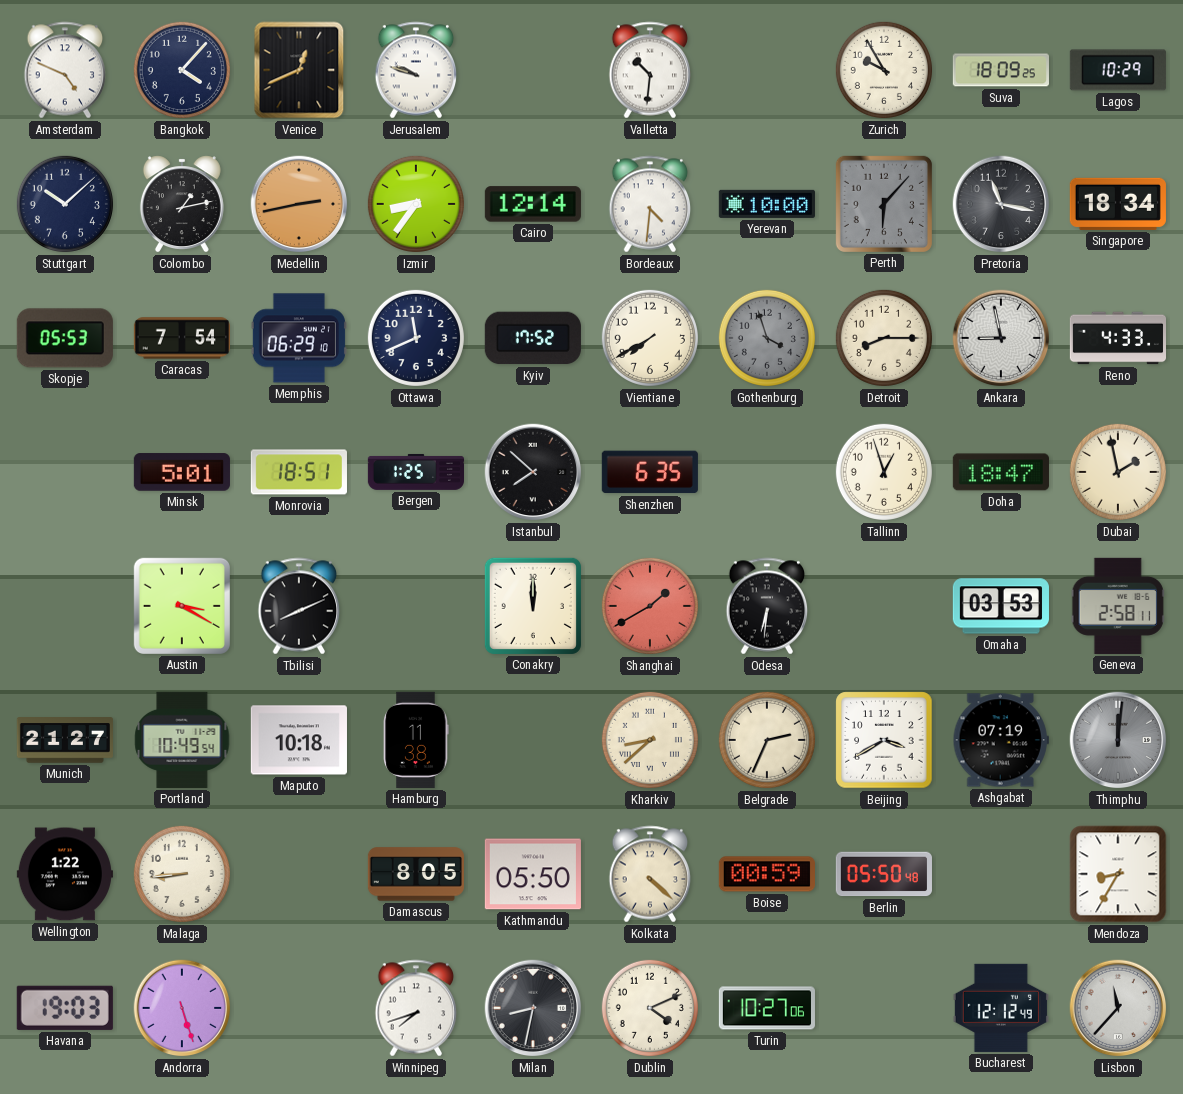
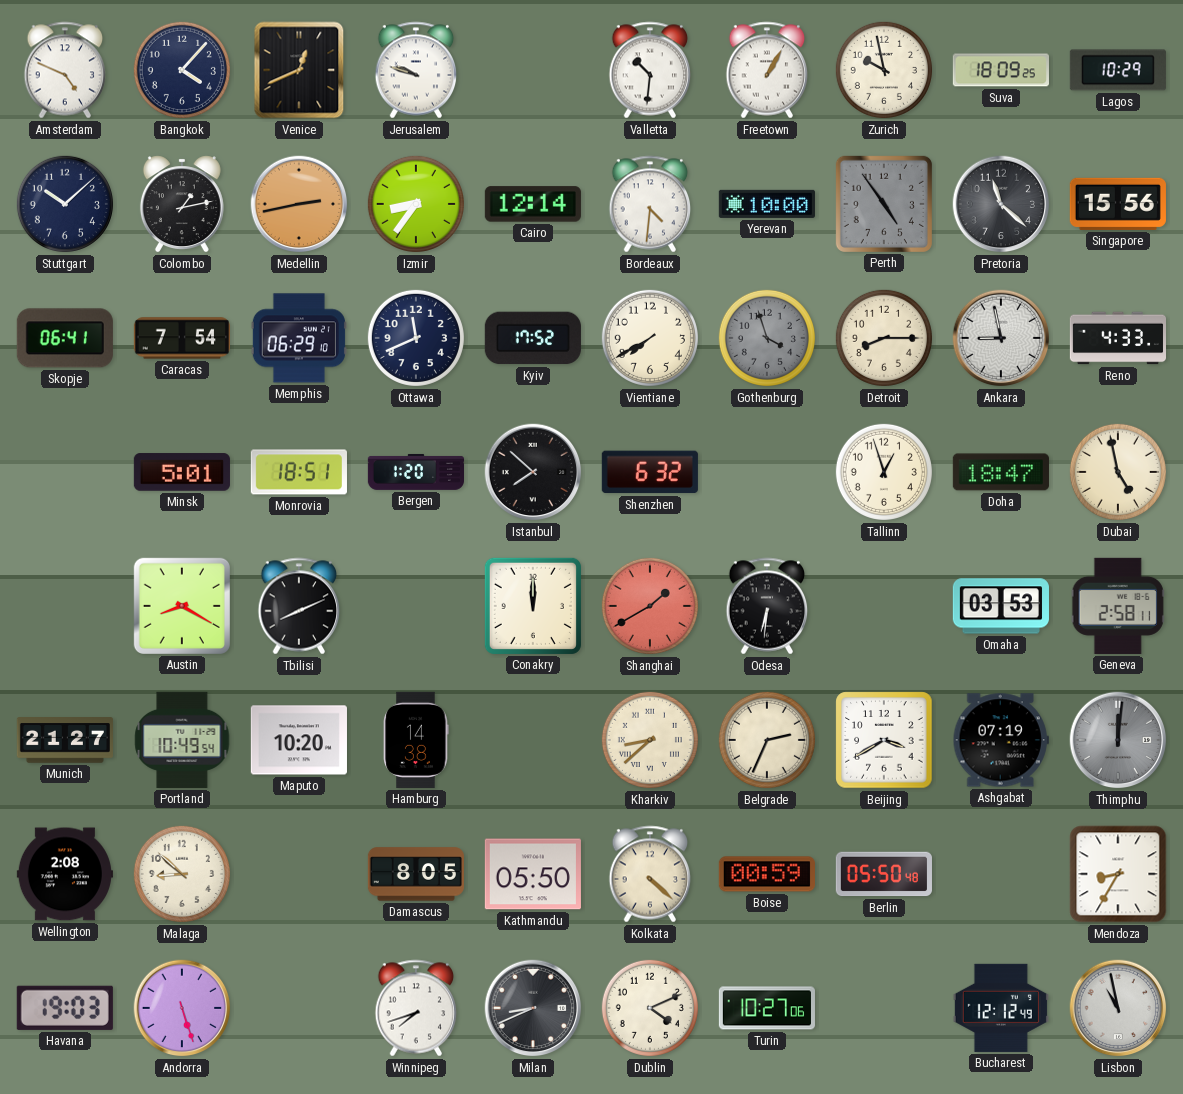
Freetown: none -> 1:05
Zurich: 9:55 -> 9:58
Perth: 6:07 -> 4:54
Pretoria: 11:17 -> 11:22
Singapore: 18:34 -> 15:56
Skopje: 05:53 -> 06:41
Bergen: 1:25 -> 1:20
Shenzhen: 6:35 -> 6:32
Dubai: 1:58 -> 4:58
Austin: 3:20 -> 8:20
Maputo: 10:18 -> 10:20
Hamburg: 11:38 -> 14:38
Wellington: 1:22 -> 2:08
Malaga: 8:44 -> 8:52
Milan: 8:32 -> 8:41
Lisbon: 11:37 -> 10:58
